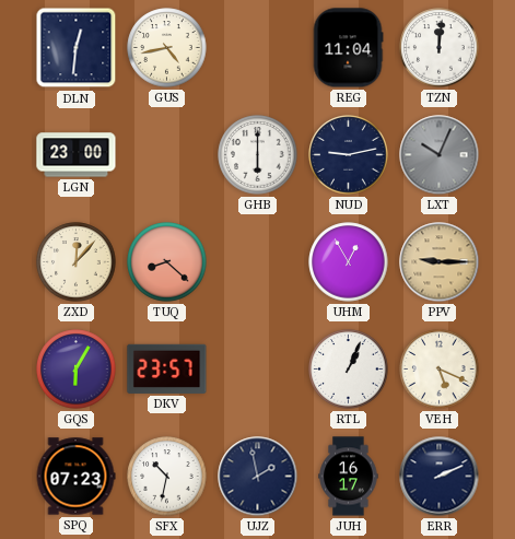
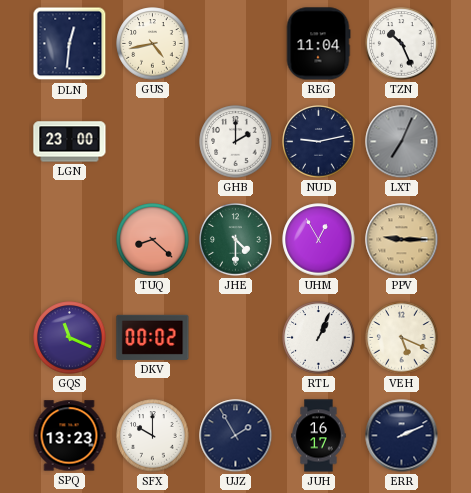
TZN: 12:01 -> 10:26
GHB: 6:00 -> 2:00
LXT: 10:04 -> 7:04
ZXD: 12:07 -> none
JHE: none -> 4:30
GQS: 6:05 -> 11:19
DKV: 23:57 -> 00:02
SPQ: 07:23 -> 13:23
SFX: 10:32 -> 10:00
UJZ: 1:58 -> 1:55
